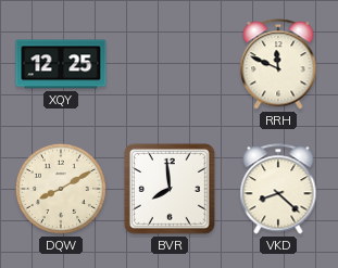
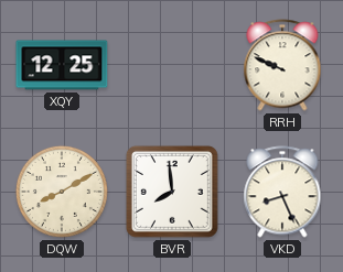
RRH: 11:49 -> 9:49
VKD: 8:22 -> 8:26
